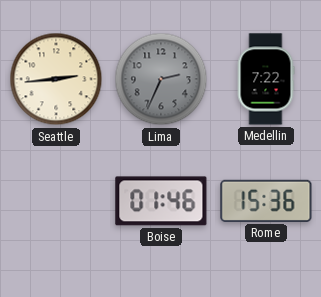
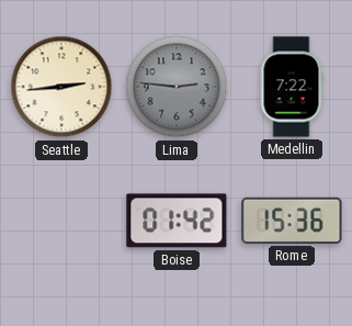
Lima: 2:34 -> 2:46
Boise: 01:46 -> 01:42
